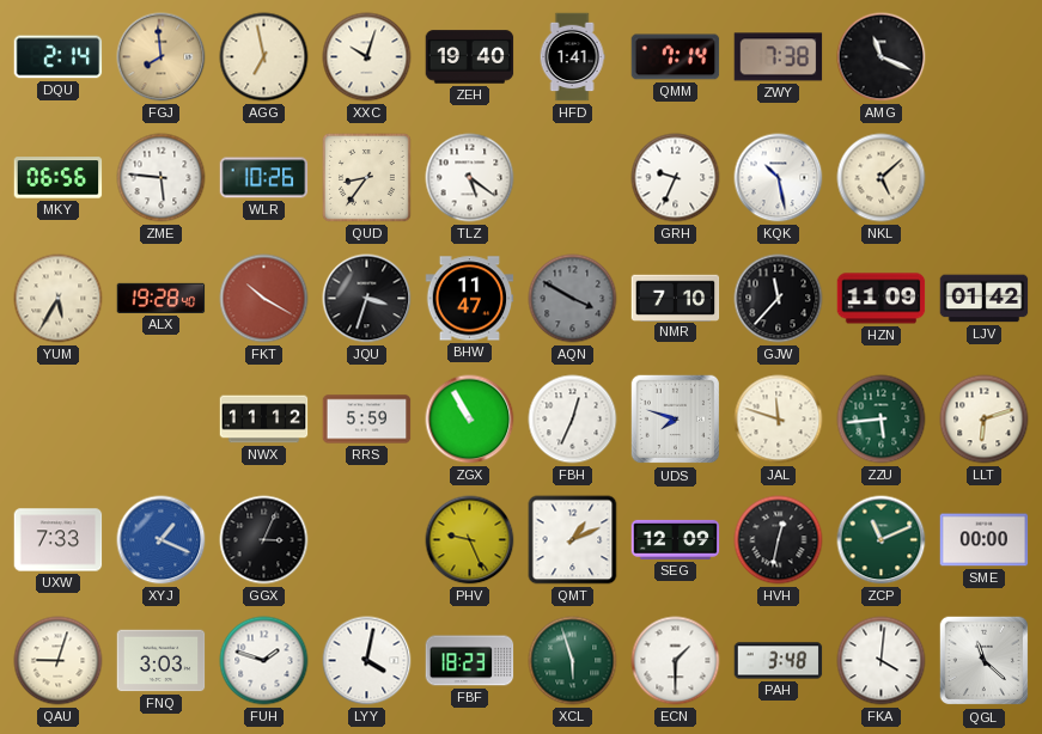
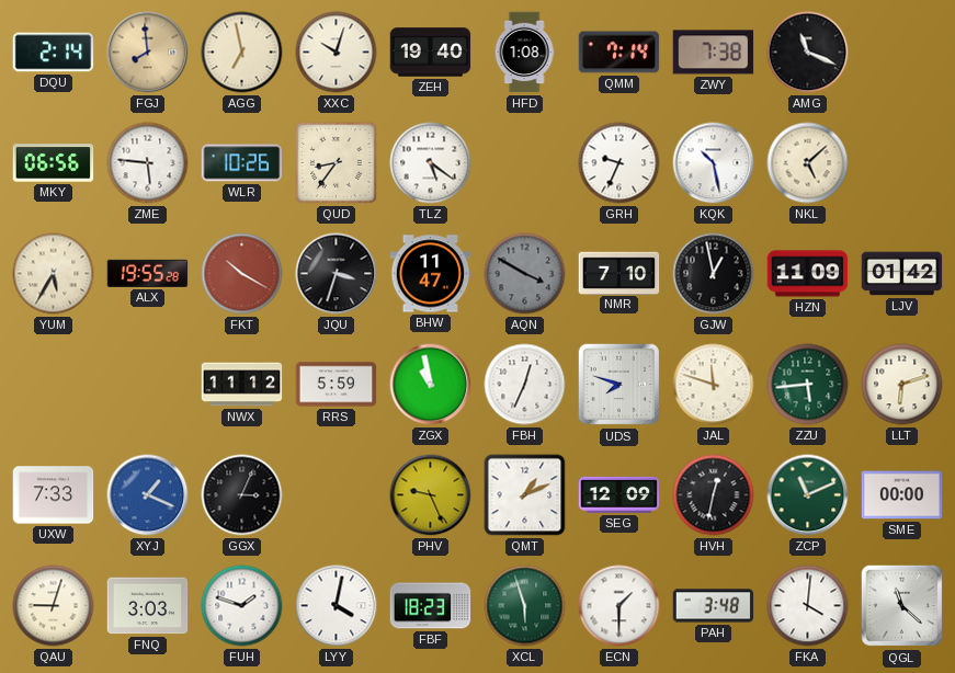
HFD: 1:41 -> 1:08
ALX: 19:28 -> 19:55
GJW: 11:37 -> 12:58
ZGX: 10:55 -> 10:58
